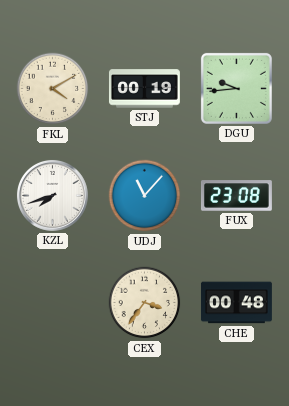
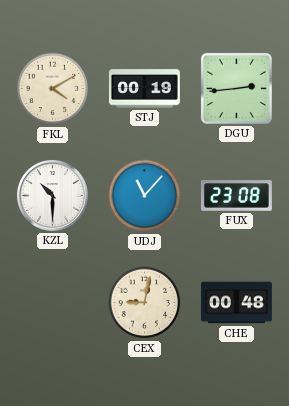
DGU: 9:44 -> 2:44
KZL: 7:42 -> 10:30
CEX: 3:36 -> 9:02
